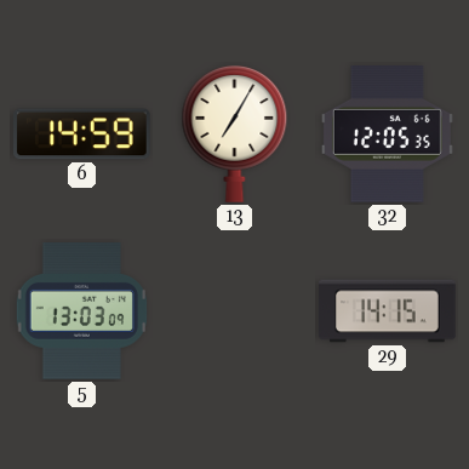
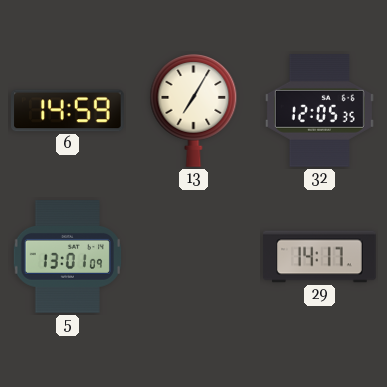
5: 13:03 -> 13:01
29: 14:15 -> 14:17
